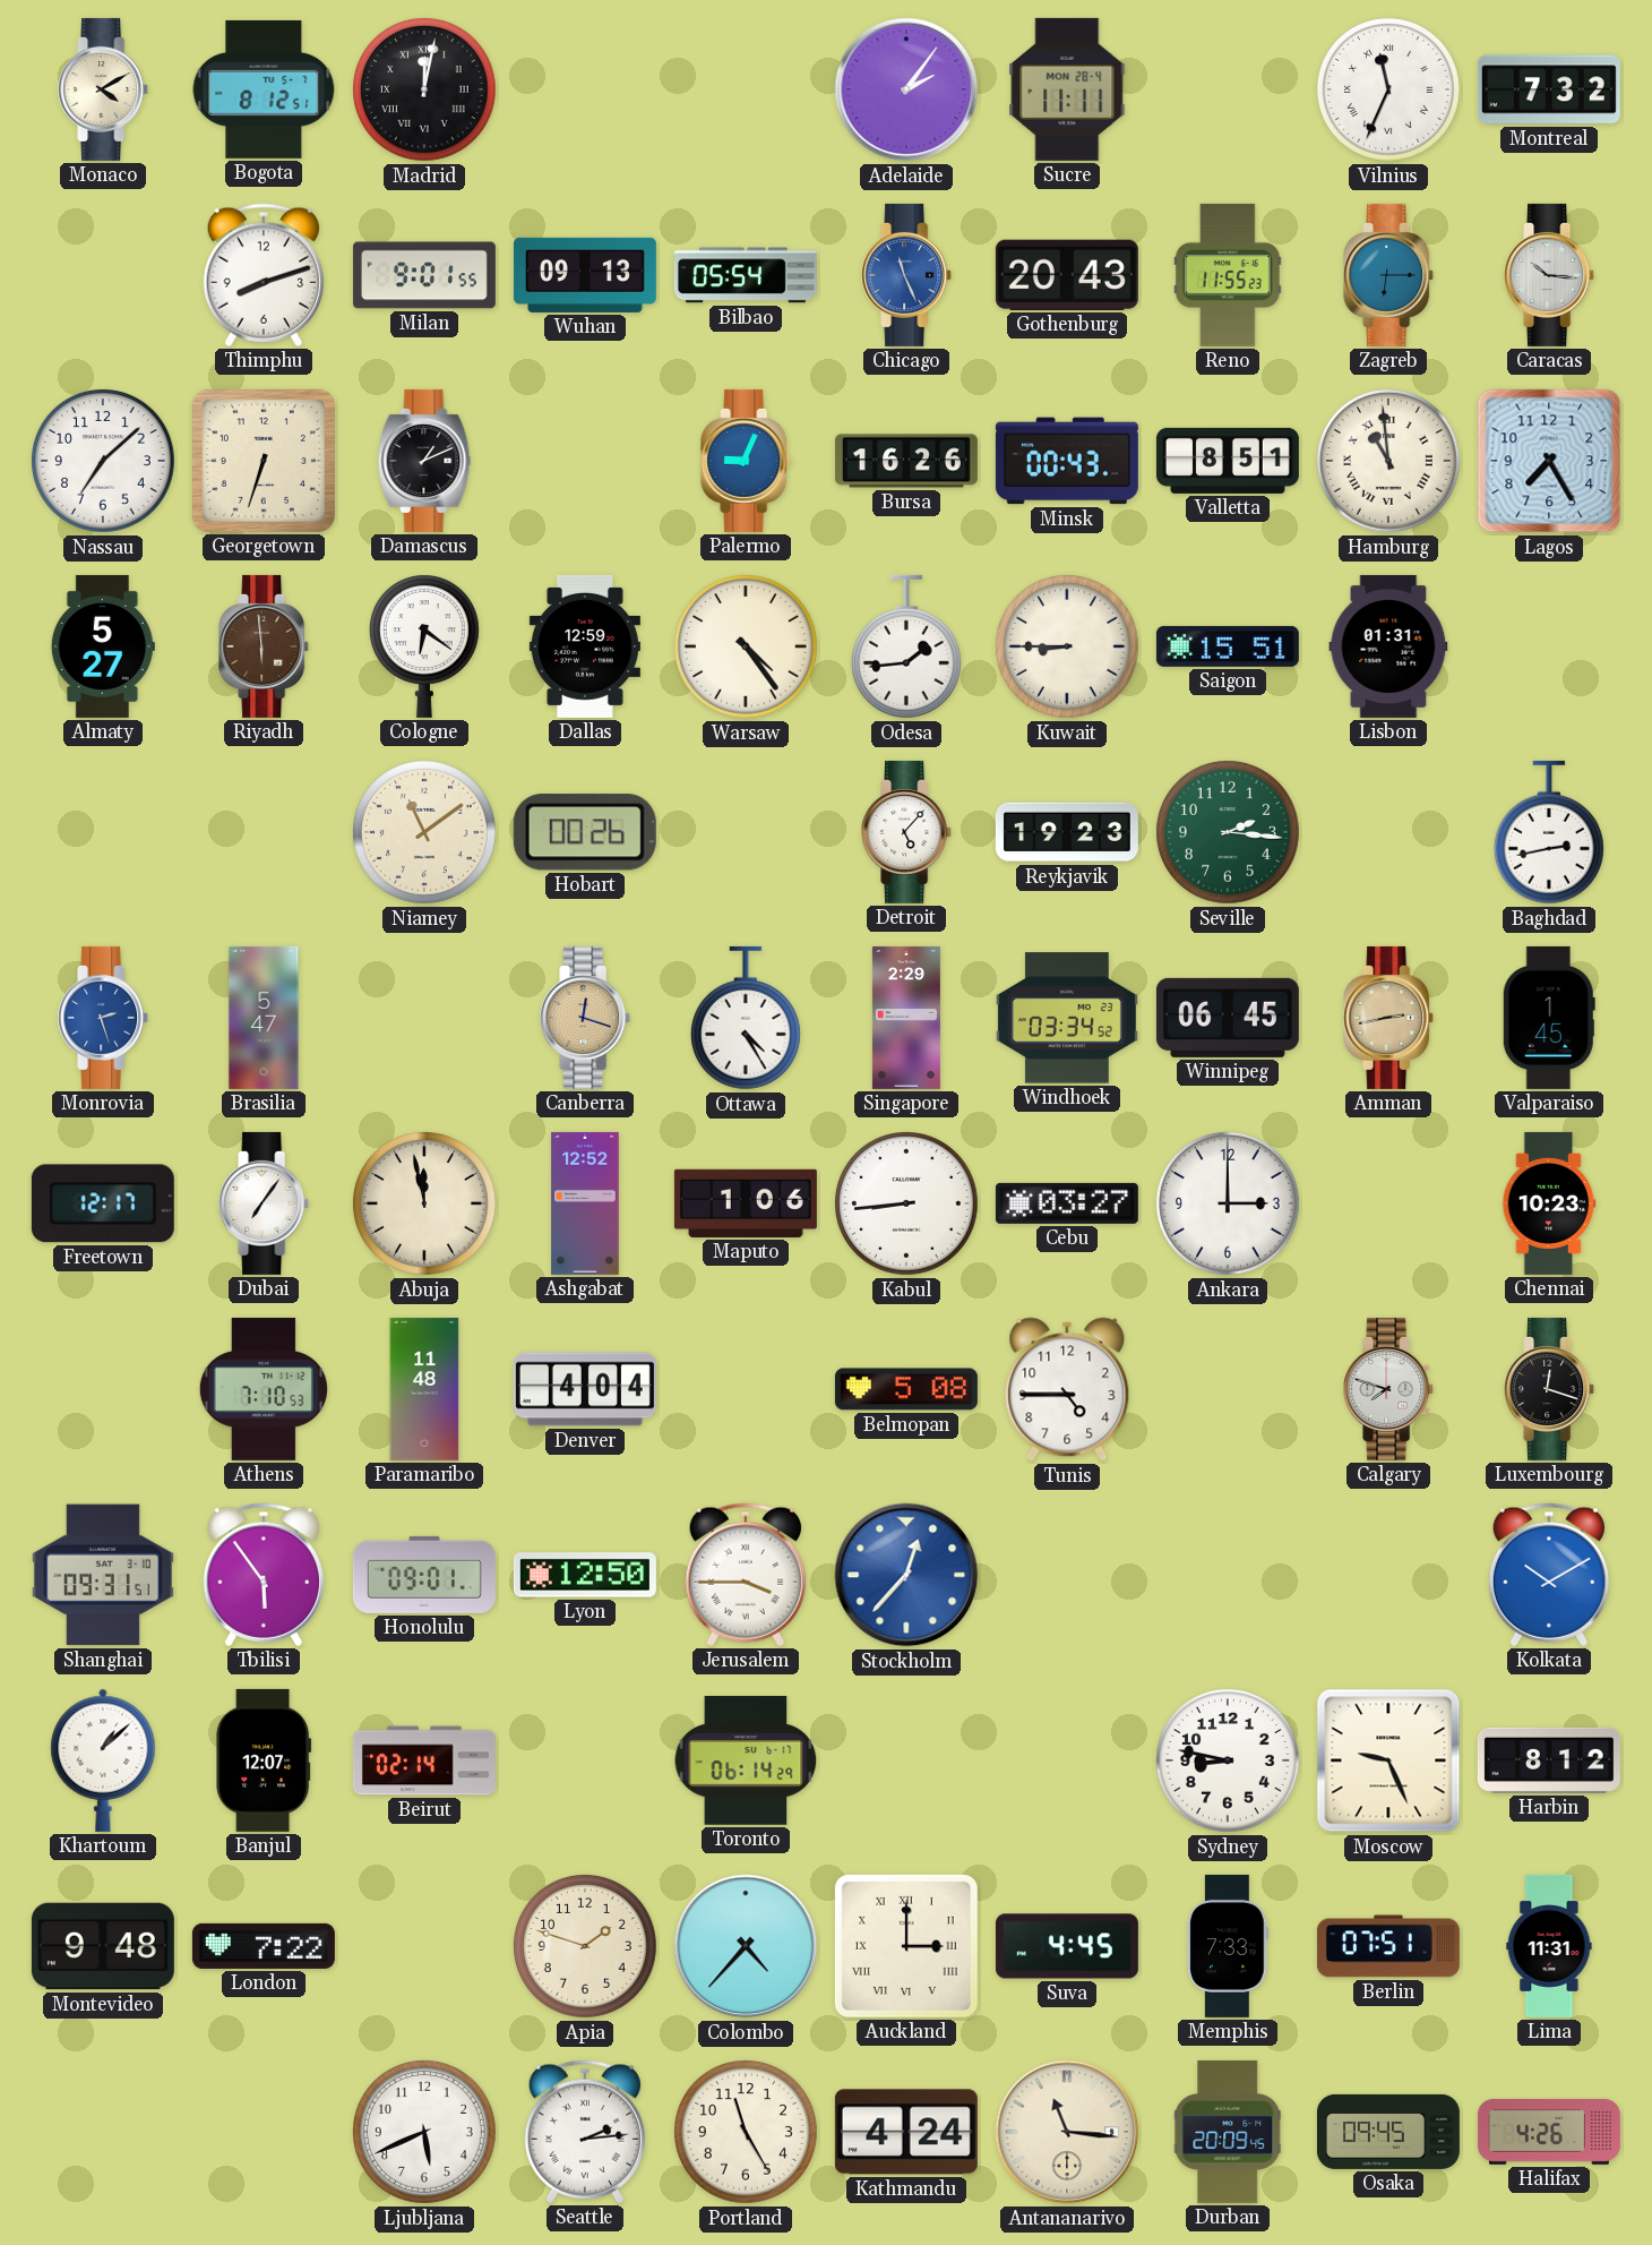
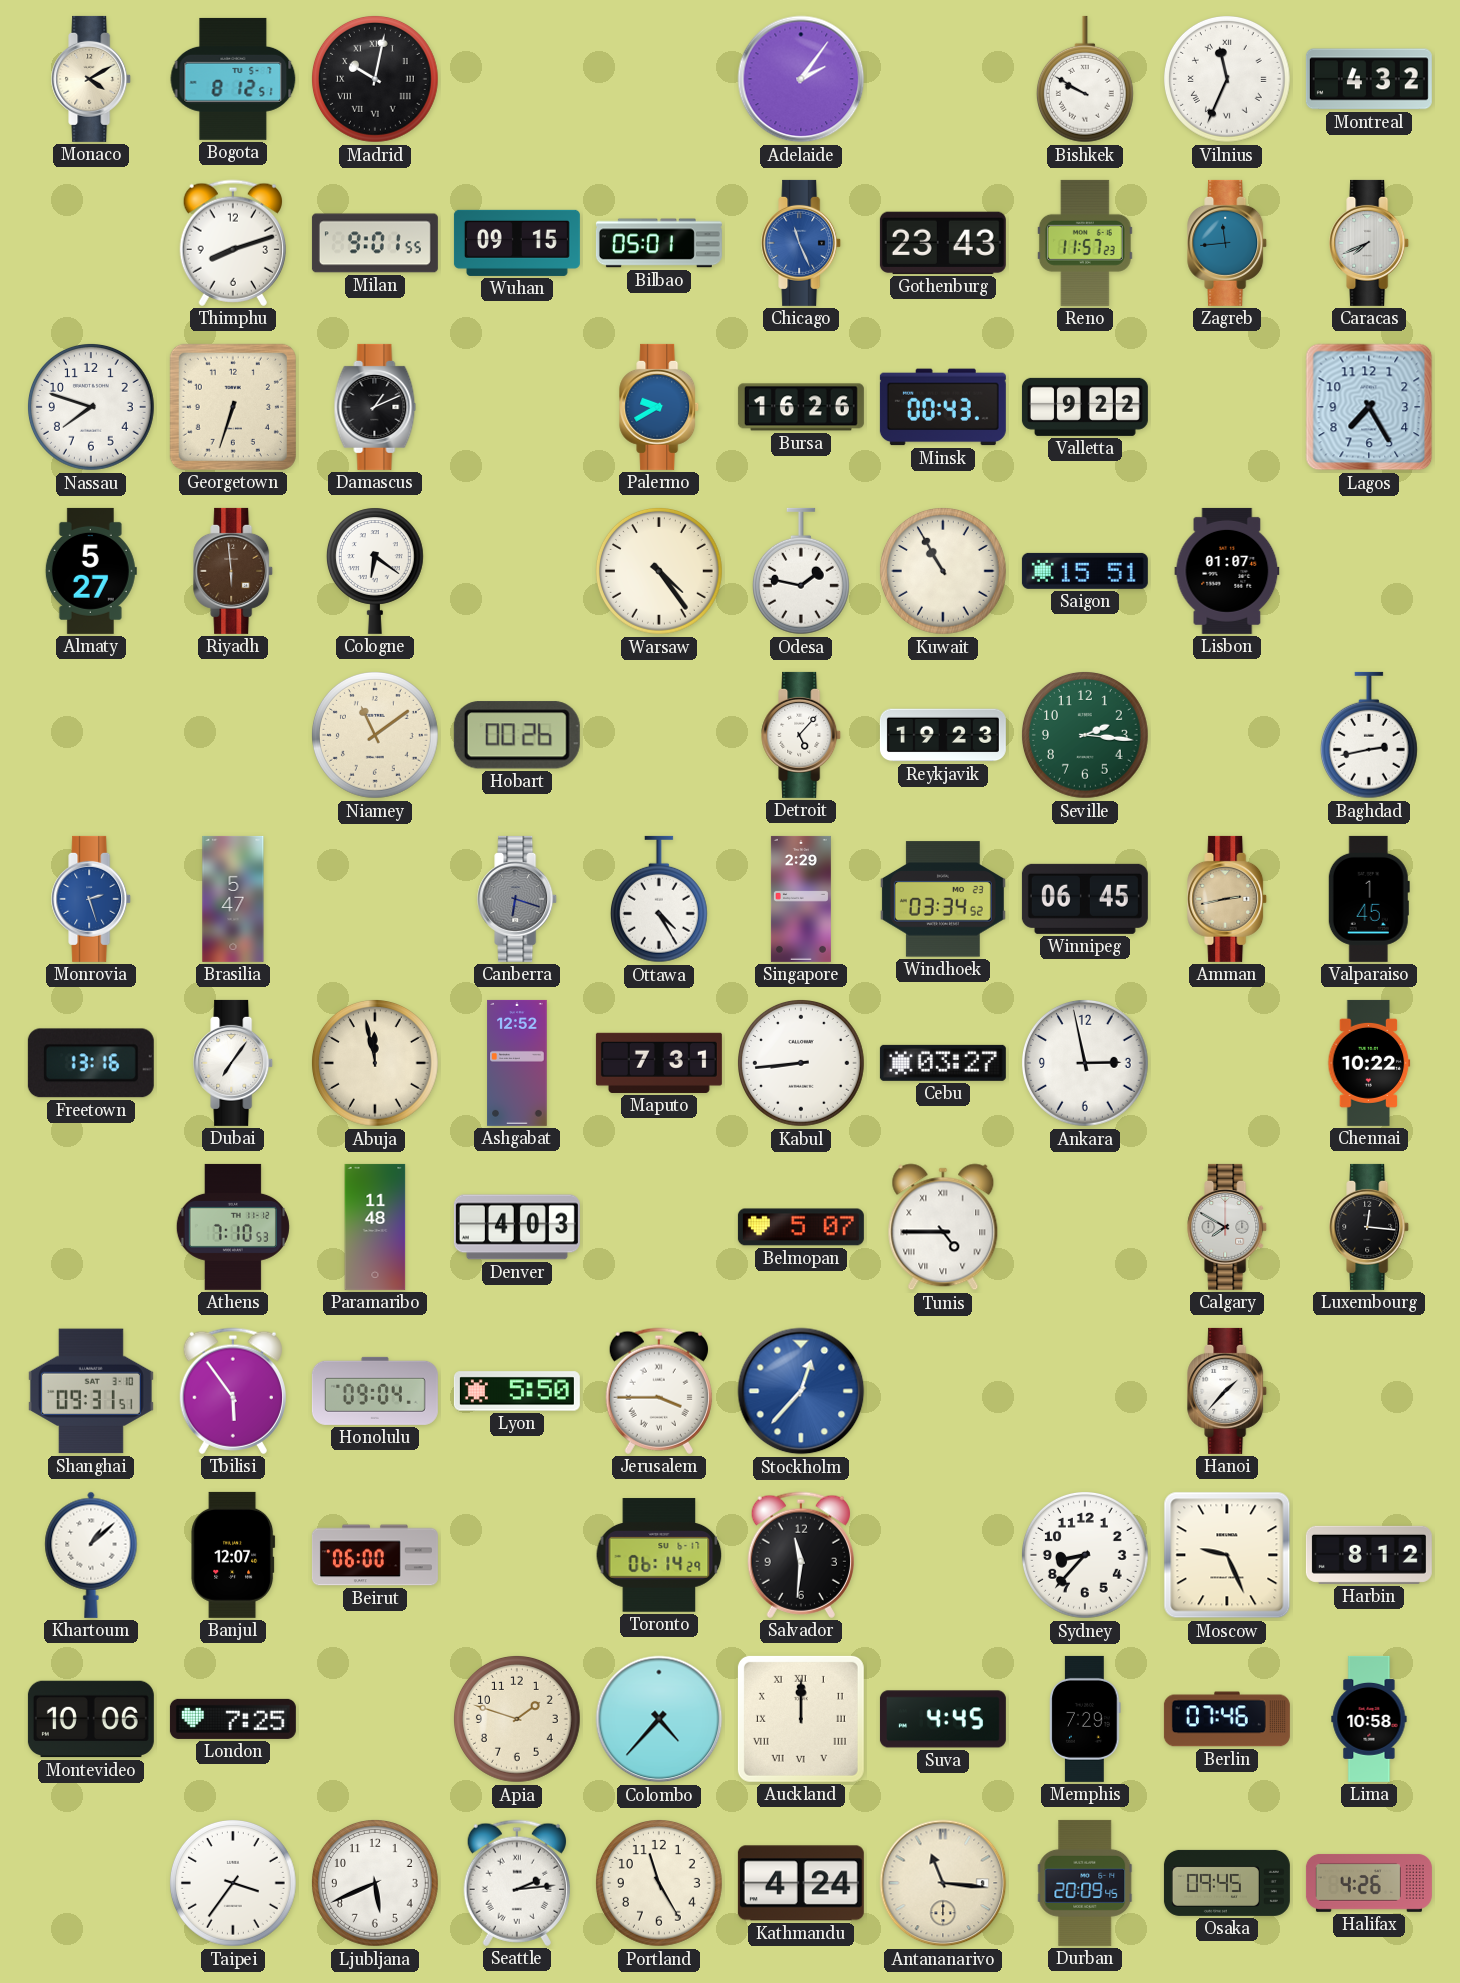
Madrid: 12:02 -> 10:02
Sucre: 11:11 -> none
Bishkek: none -> 9:50
Montreal: 7:32 -> 4:32
Wuhan: 09:13 -> 09:15
Bilbao: 05:54 -> 05:01
Gothenburg: 20:43 -> 23:43
Reno: 11:55 -> 11:57
Zagreb: 6:15 -> 11:44
Caracas: 10:16 -> 7:41
Nassau: 7:08 -> 7:48
Palermo: 9:04 -> 9:40
Valletta: 8:51 -> 9:22
Hamburg: 10:59 -> none
Dallas: 12:59 -> none
Odesa: 1:44 -> 1:47
Kuwait: 8:45 -> 10:55
Lisbon: 01:31 -> 01:07
Canberra: 12:18 -> 6:18
Canberra dial: champagne -> grey
Freetown: 12:17 -> 13:16
Maputo: 1:06 -> 7:31
Ankara: 3:00 -> 2:58
Chennai: 10:23 -> 10:22
Denver: 4:04 -> 4:03
Belmopan: 5:08 -> 5:07
Tunis numerals: Arabic -> Roman
Calgary: 7:48 -> 7:50
Luxembourg: 12:18 -> 12:16
Honolulu: 09:01 -> 09:04
Lyon: 12:50 -> 5:50
Hanoi: none -> 1:37
Kolkata: 10:10 -> none
Beirut: 02:14 -> 06:00
Salvador: none -> 11:31
Sydney: 8:47 -> 8:37
Montevideo: 9:48 -> 10:06
London: 7:22 -> 7:25
Auckland: 3:00 -> 12:00
Memphis: 7:33 -> 7:29
Berlin: 07:51 -> 07:46
Lima: 11:31 -> 10:58
Taipei: none -> 3:36
